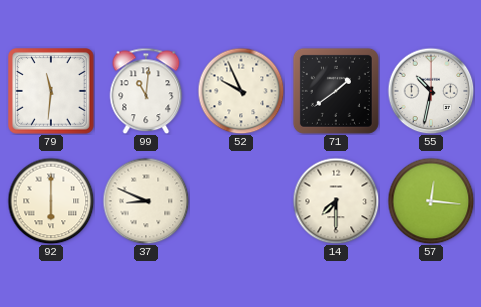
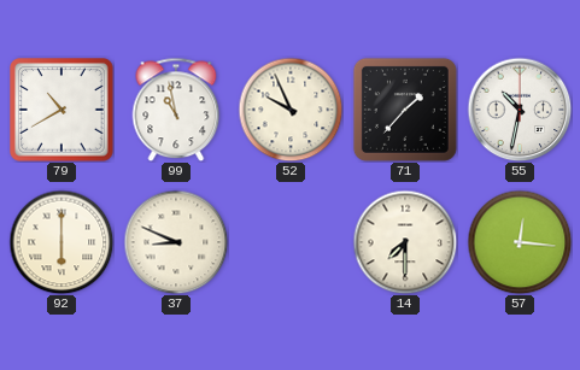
79: 11:31 -> 10:40
99: 11:01 -> 10:58
71: 1:39 -> 1:37
